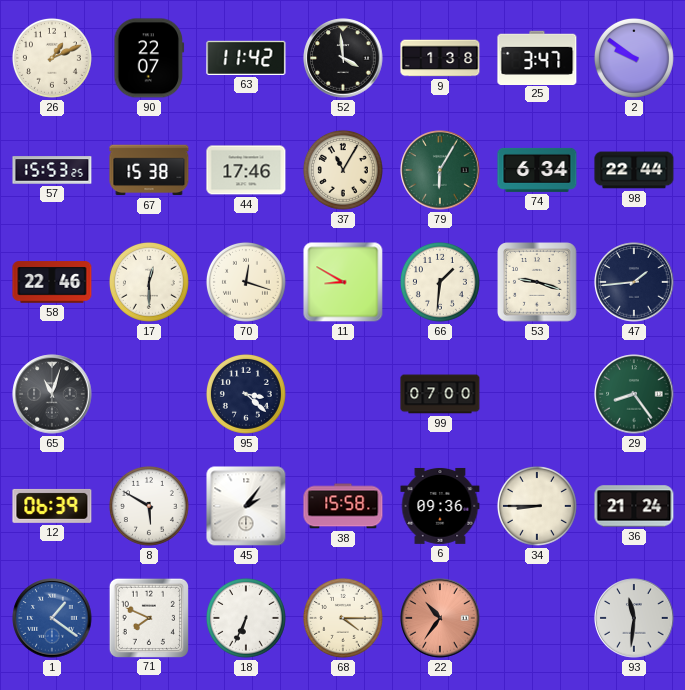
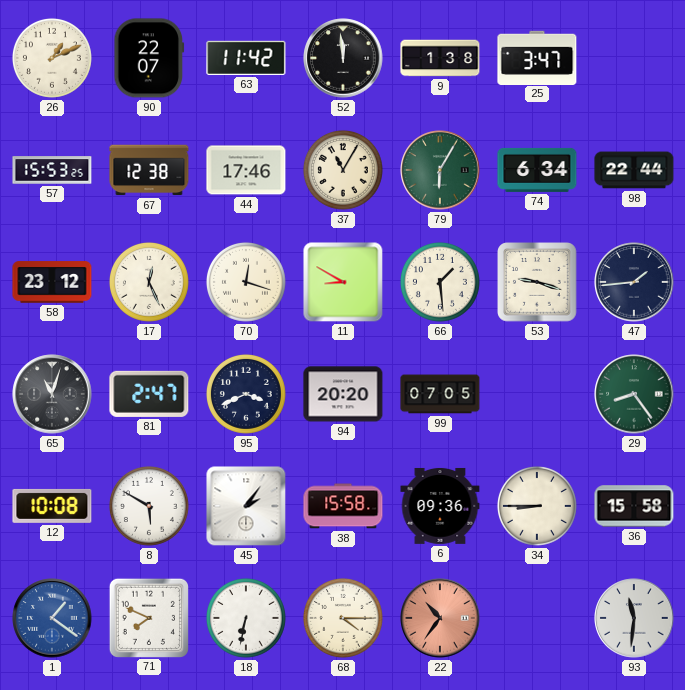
52: 3:59 -> 11:59
2: 9:51 -> none
67: 15:38 -> 12:38
58: 22:46 -> 23:12
17: 12:30 -> 12:26
66: 1:31 -> 1:29
81: none -> 2:47
95: 3:22 -> 3:41
94: none -> 20:20
99: 07:00 -> 07:05
12: 06:39 -> 10:08
36: 21:24 -> 15:58
18: 6:34 -> 6:32
